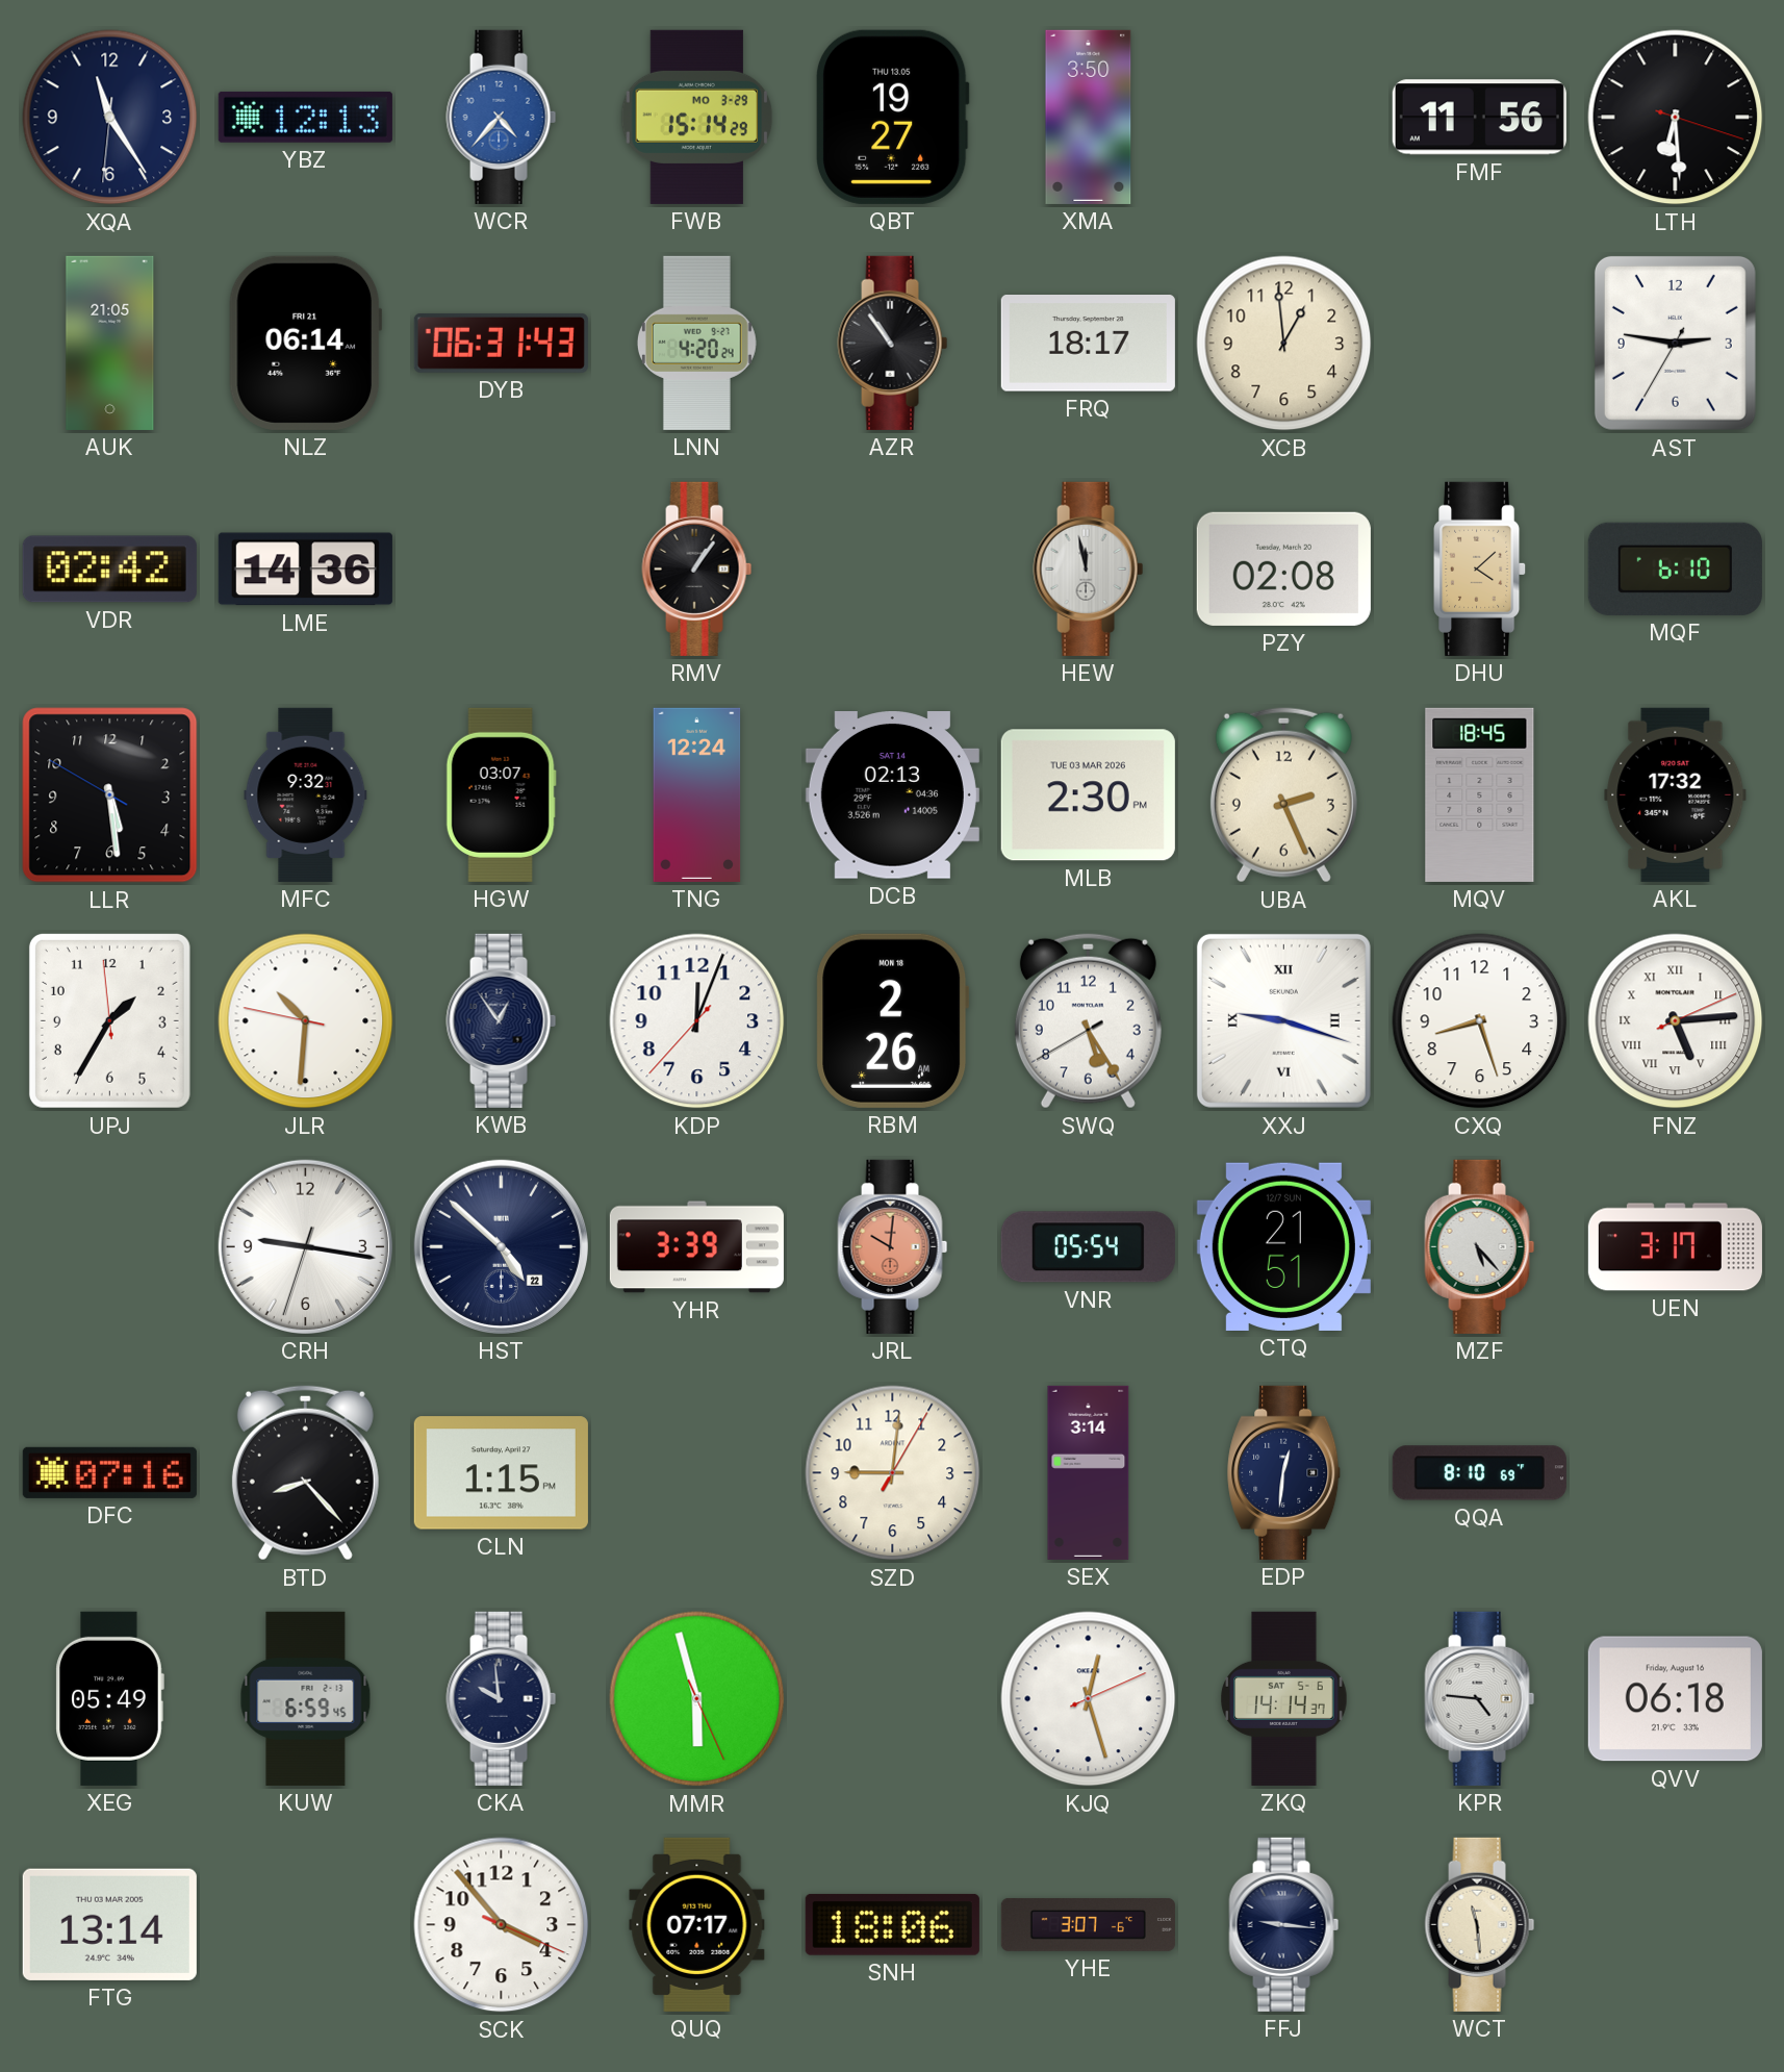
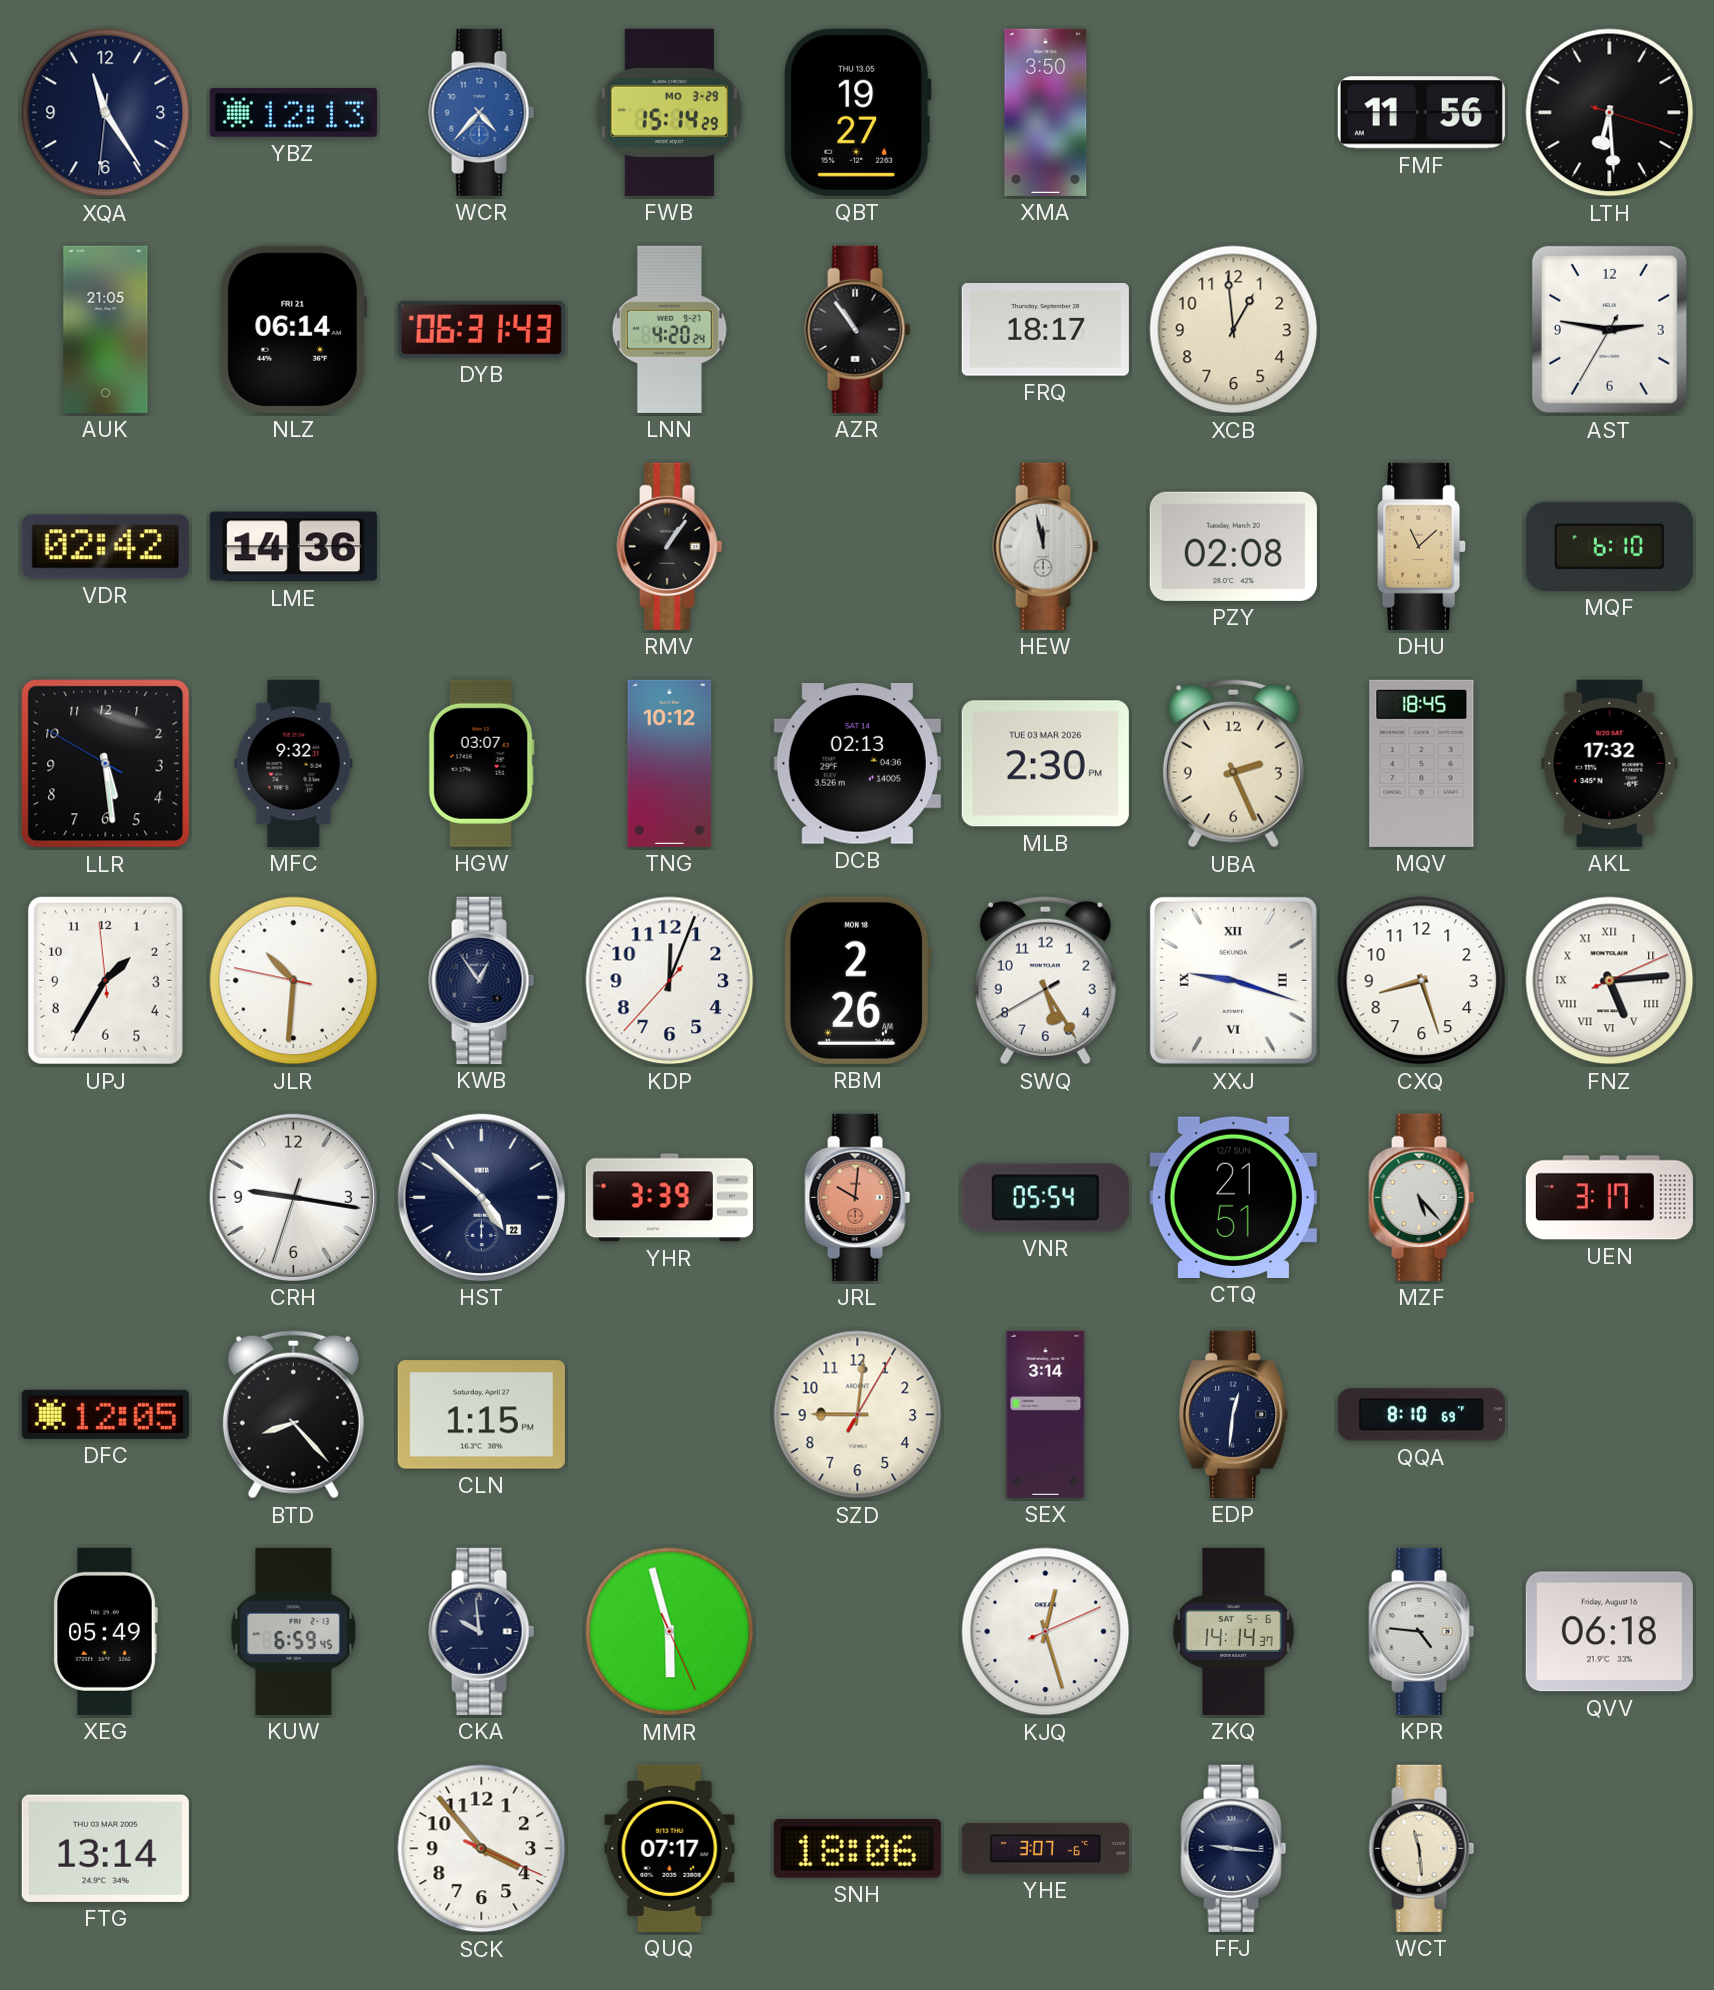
DHU: 4:08 -> 11:08
TNG: 12:24 -> 10:12
DFC: 07:16 -> 12:05
